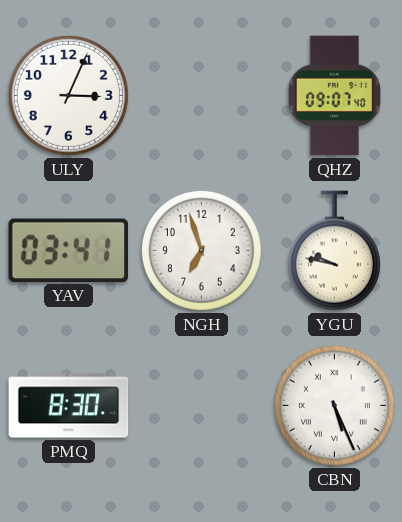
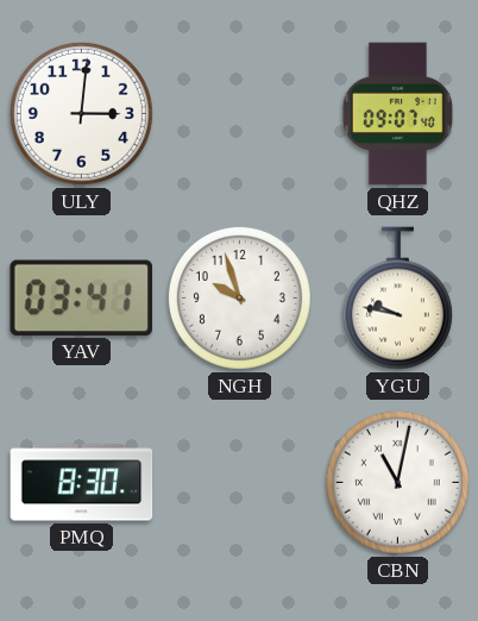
ULY: 3:04 -> 3:01
NGH: 6:57 -> 9:57
CBN: 5:26 -> 11:02
